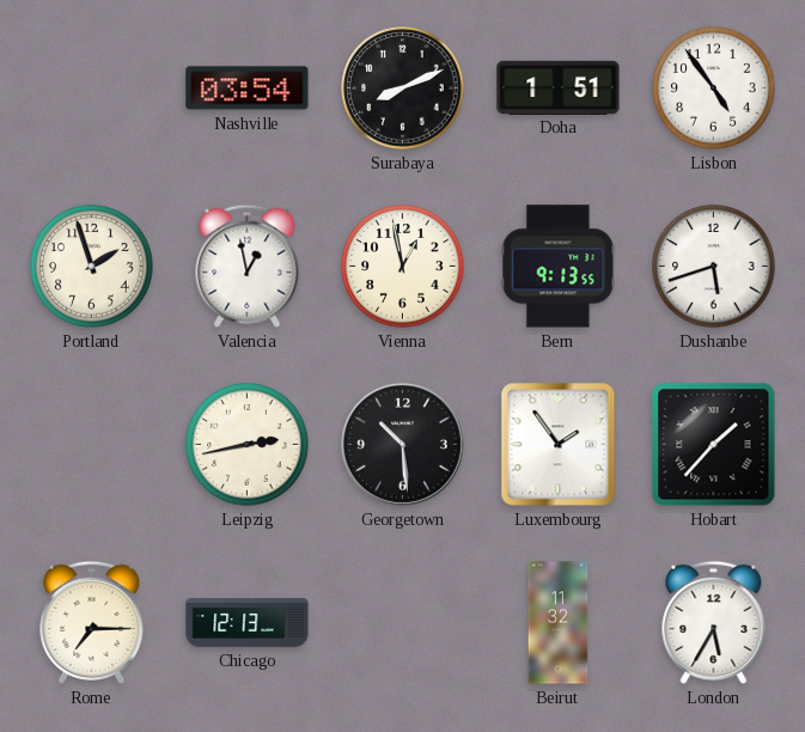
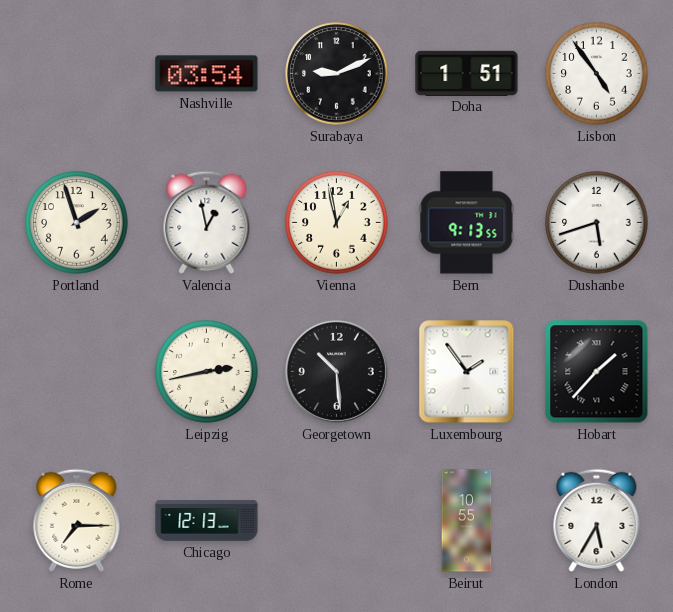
Surabaya: 8:11 -> 9:11
Beirut: 11:32 -> 10:55
